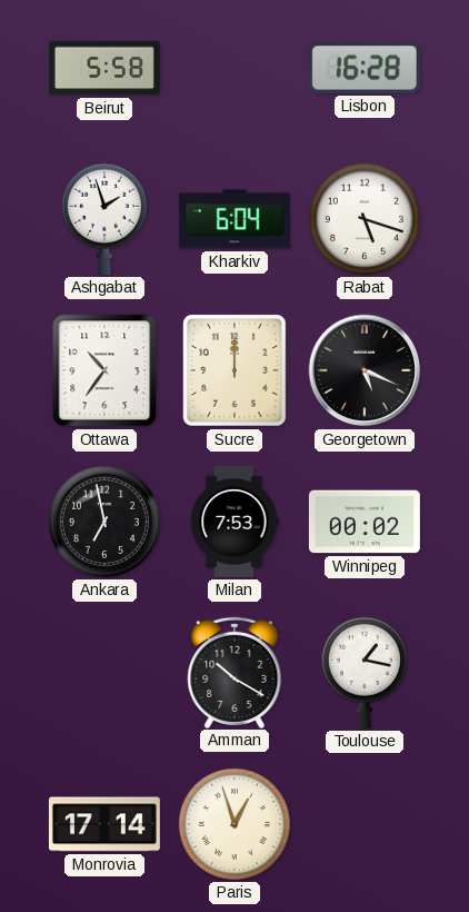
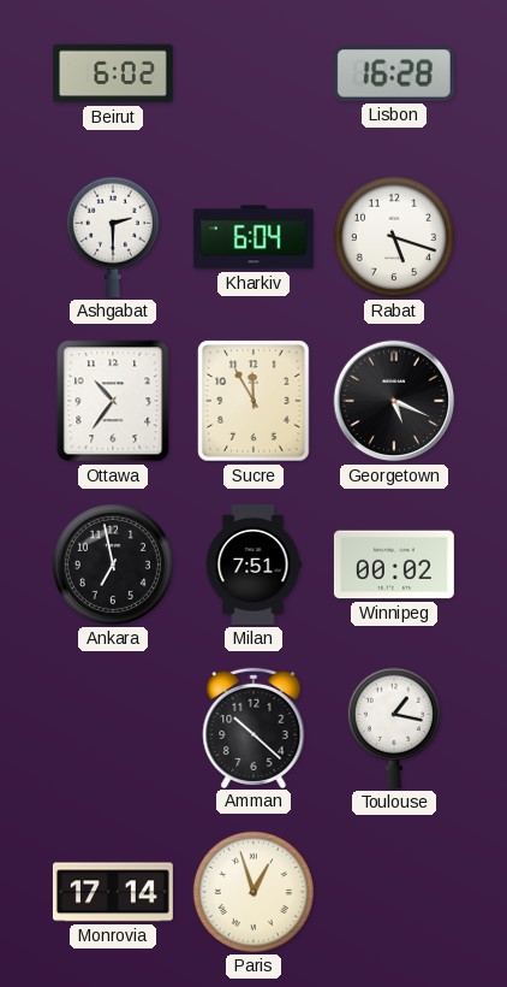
Beirut: 5:58 -> 6:02
Ashgabat: 1:57 -> 2:30
Sucre: 12:00 -> 11:55
Milan: 7:53 -> 7:51
Amman: 10:20 -> 10:22
